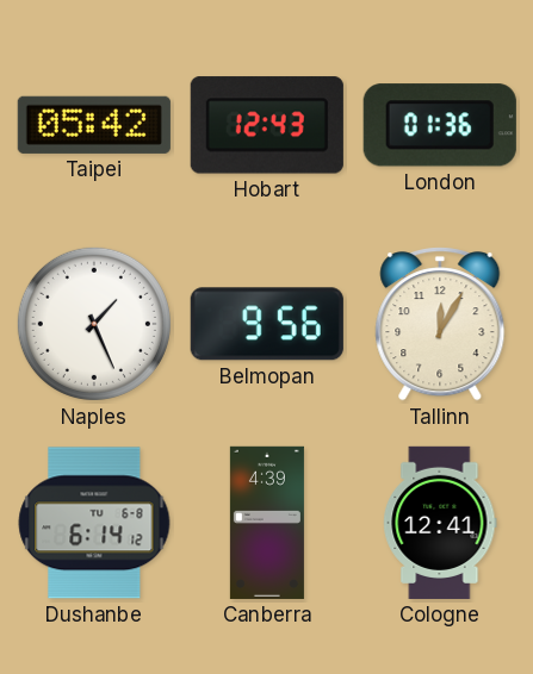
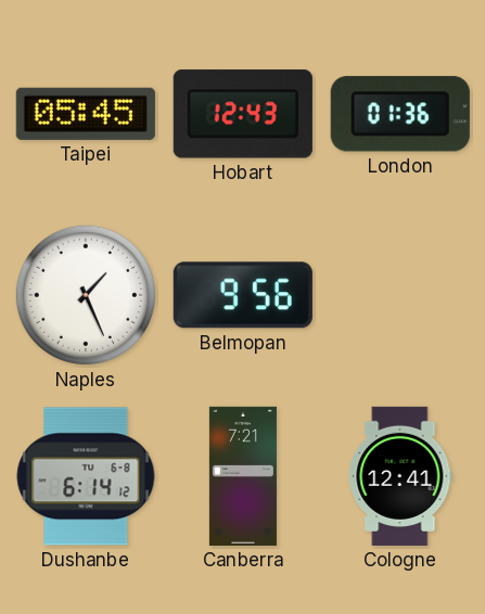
Taipei: 05:42 -> 05:45
Tallinn: 12:05 -> none
Canberra: 4:39 -> 7:21
